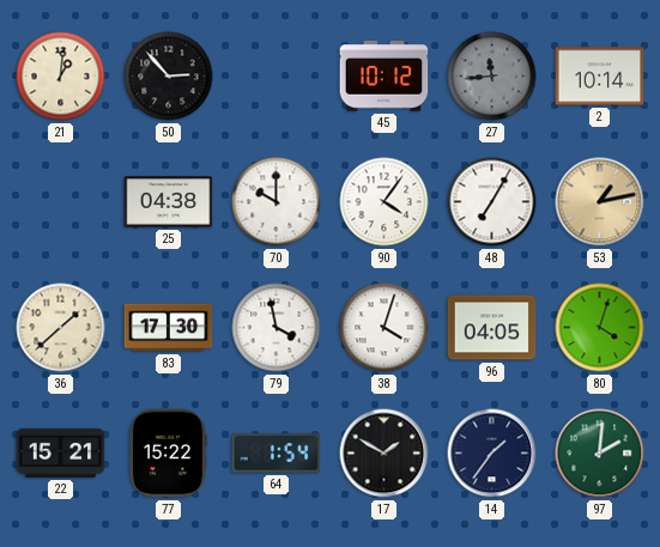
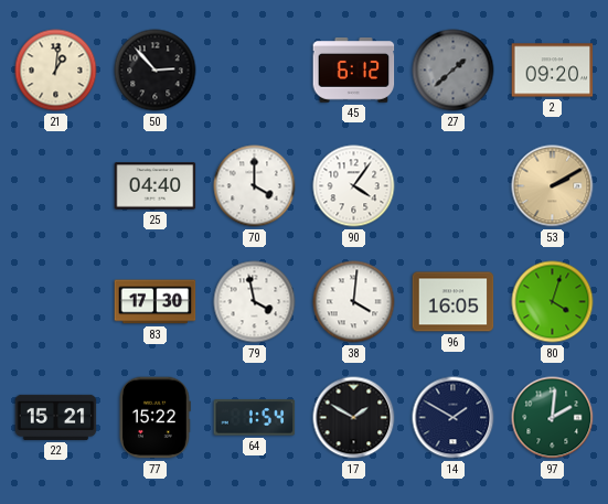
45: 10:12 -> 6:12
27: 11:44 -> 1:38
2: 10:14 -> 09:20
25: 04:38 -> 04:40
70: 10:00 -> 4:00
48: 7:05 -> none
53: 1:13 -> 2:10
36: 1:38 -> none
38: 4:03 -> 4:01
96: 04:05 -> 16:05
14: 1:36 -> 1:50
